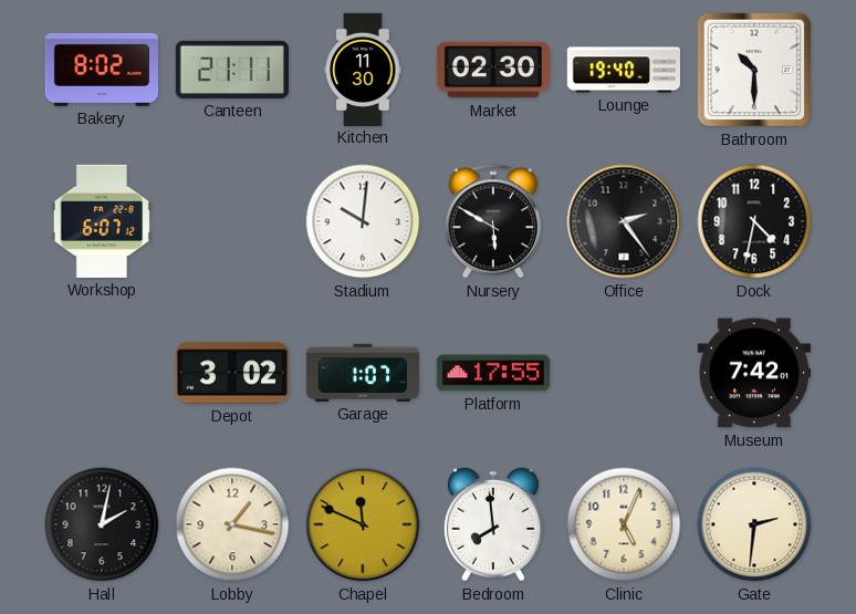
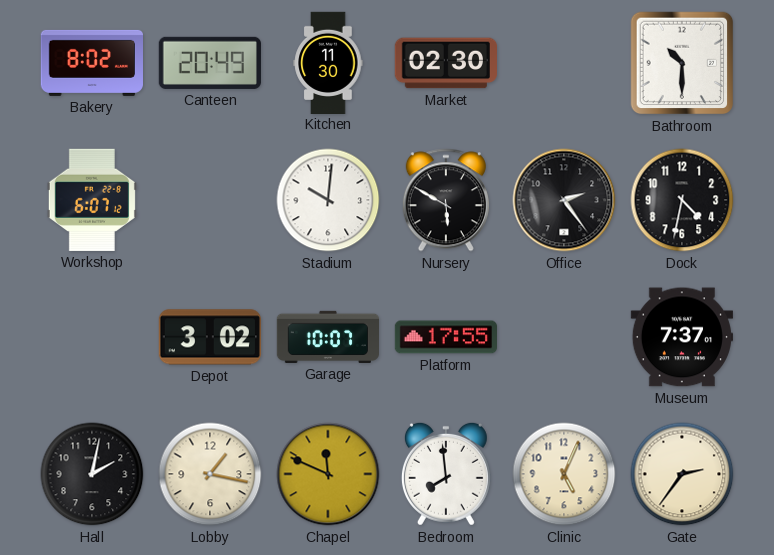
Canteen: 21:11 -> 20:49
Lounge: 19:40 -> none
Garage: 1:07 -> 10:07
Museum: 7:42 -> 7:37
Gate: 2:31 -> 2:36
